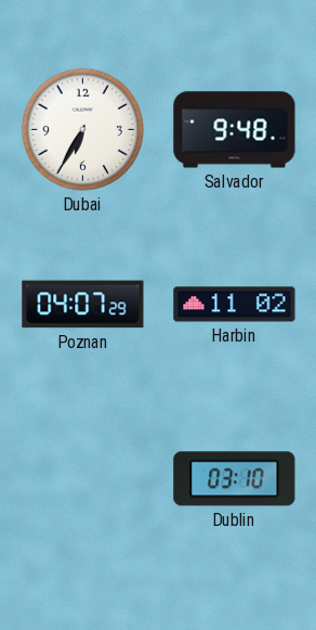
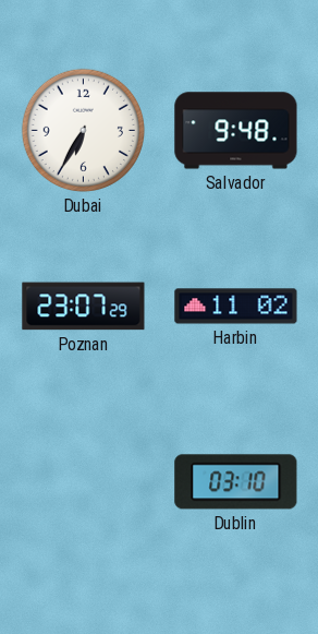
Poznan: 04:07 -> 23:07
